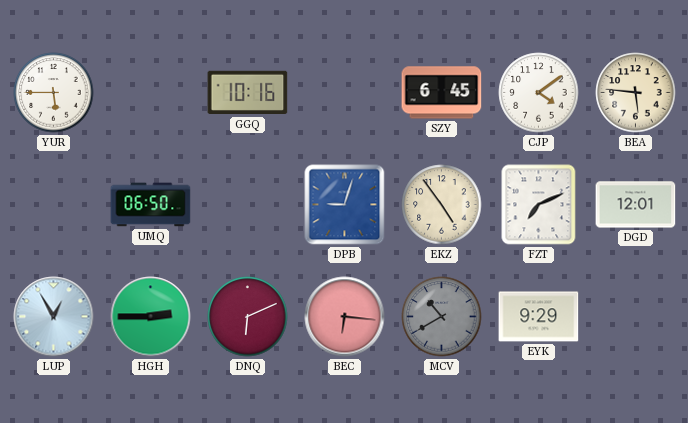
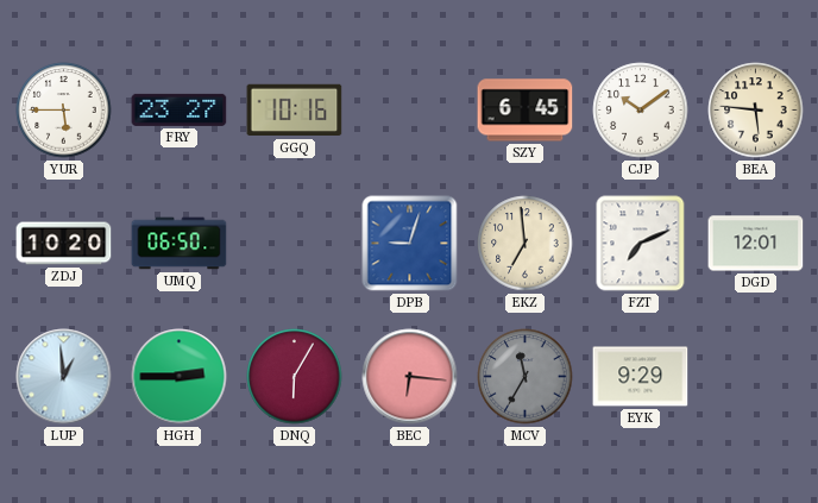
FRY: none -> 23:27
CJP: 4:09 -> 10:09
ZDJ: none -> 10:20
EKZ: 4:54 -> 6:59
LUP: 12:55 -> 12:59
DNQ: 6:11 -> 6:05
MCV: 10:40 -> 11:35
